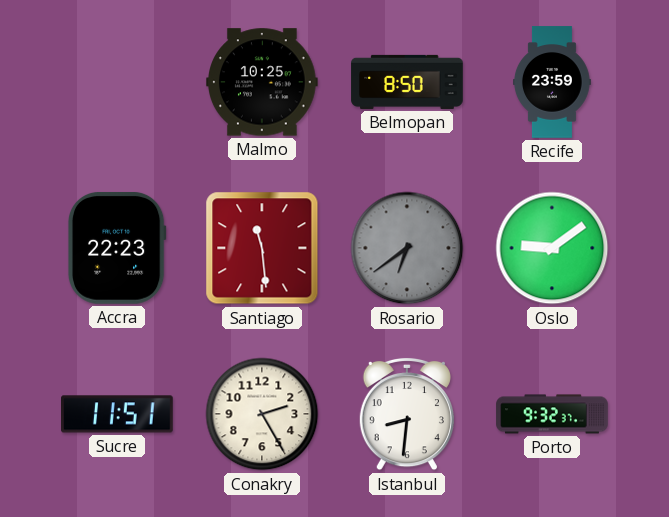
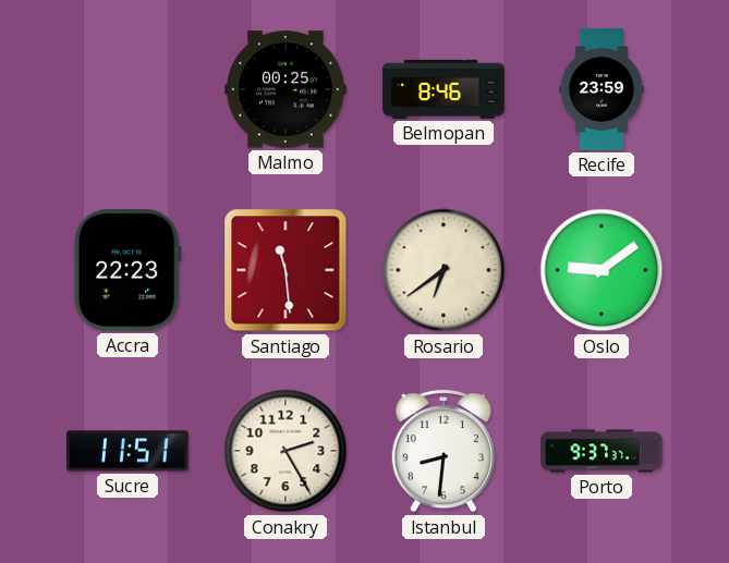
Malmo: 10:25 -> 00:25
Belmopan: 8:50 -> 8:46
Rosario dial: grey -> cream
Porto: 9:32 -> 9:37
